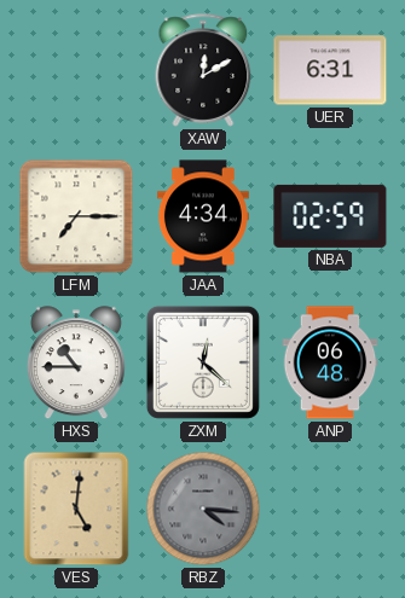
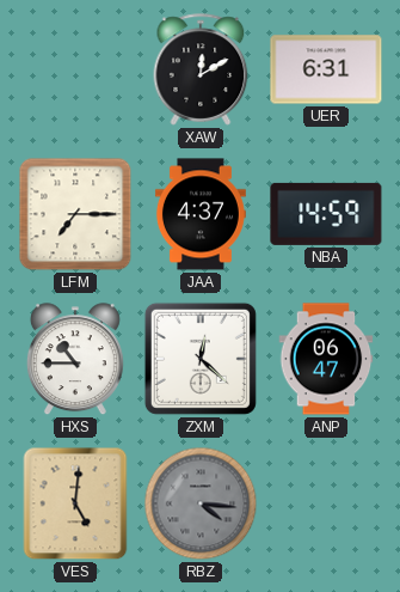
JAA: 4:34 -> 4:37
NBA: 02:59 -> 14:59
ANP: 06:48 -> 06:47
